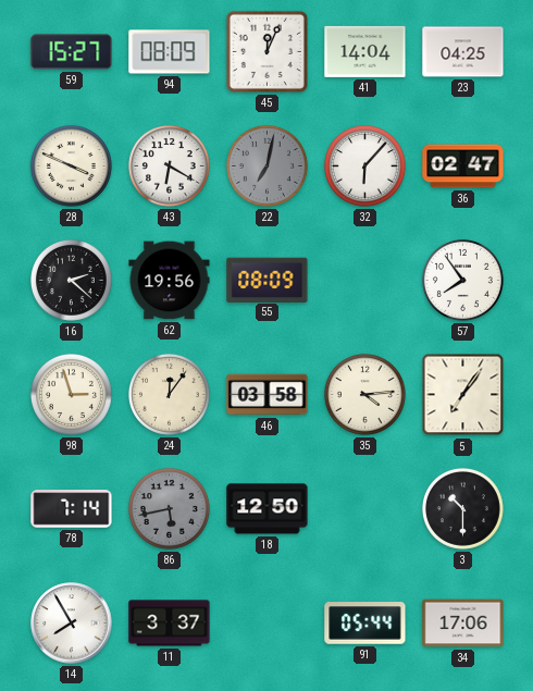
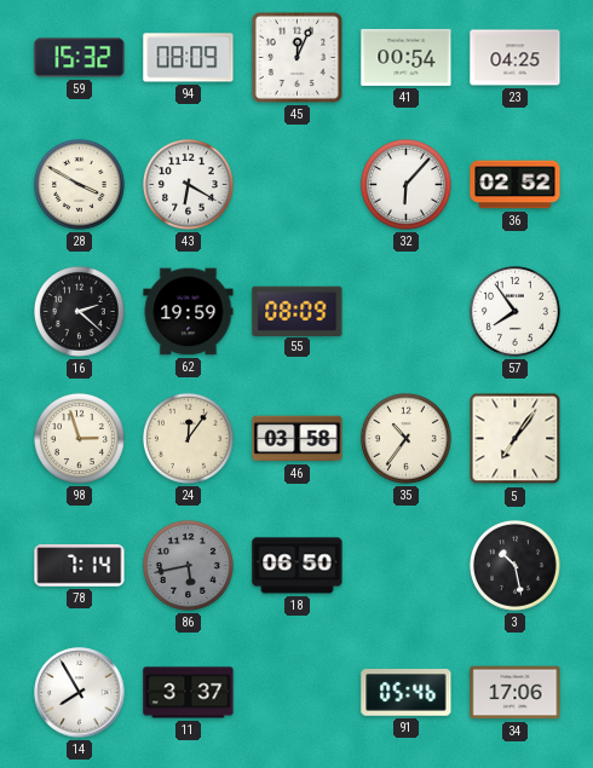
59: 15:27 -> 15:32
41: 14:04 -> 00:54
28: 3:49 -> 3:50
22: 7:02 -> none
36: 02:47 -> 02:52
62: 19:56 -> 19:59
35: 4:14 -> 10:36
18: 12:50 -> 06:50
3: 10:30 -> 10:28
91: 05:44 -> 05:46
